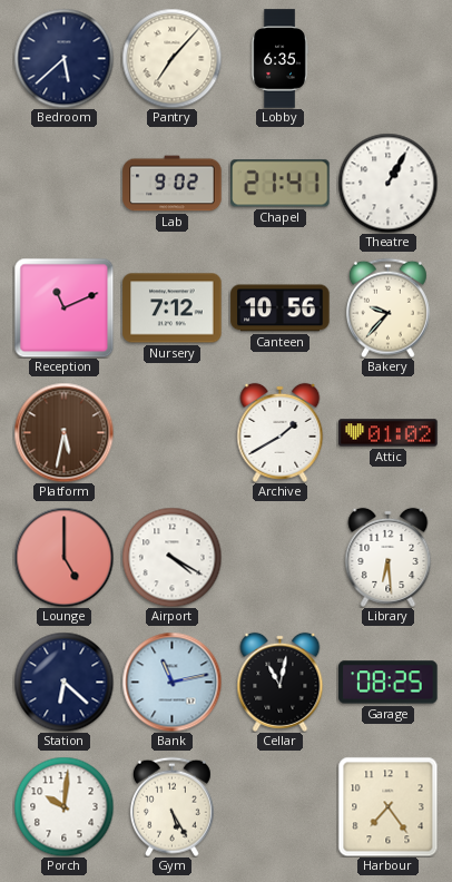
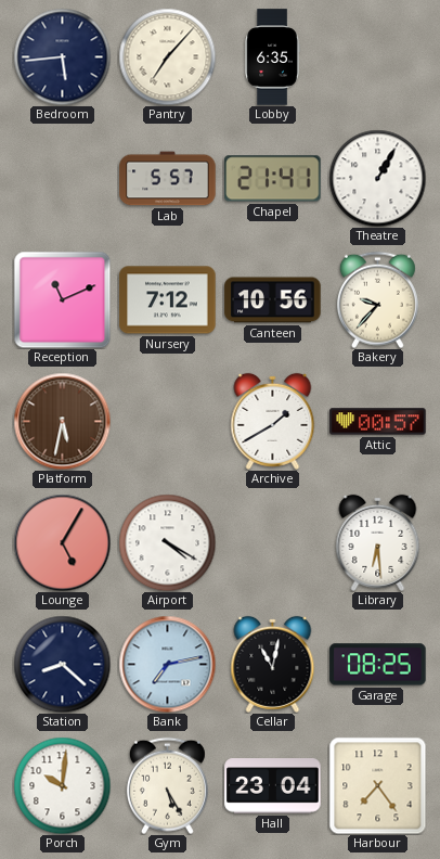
Bedroom: 5:38 -> 5:44
Lab: 9:02 -> 5:57
Attic: 01:02 -> 00:57
Lounge: 5:00 -> 5:05
Station: 6:22 -> 8:22
Bank: 11:13 -> 7:13
Hall: none -> 23:04
